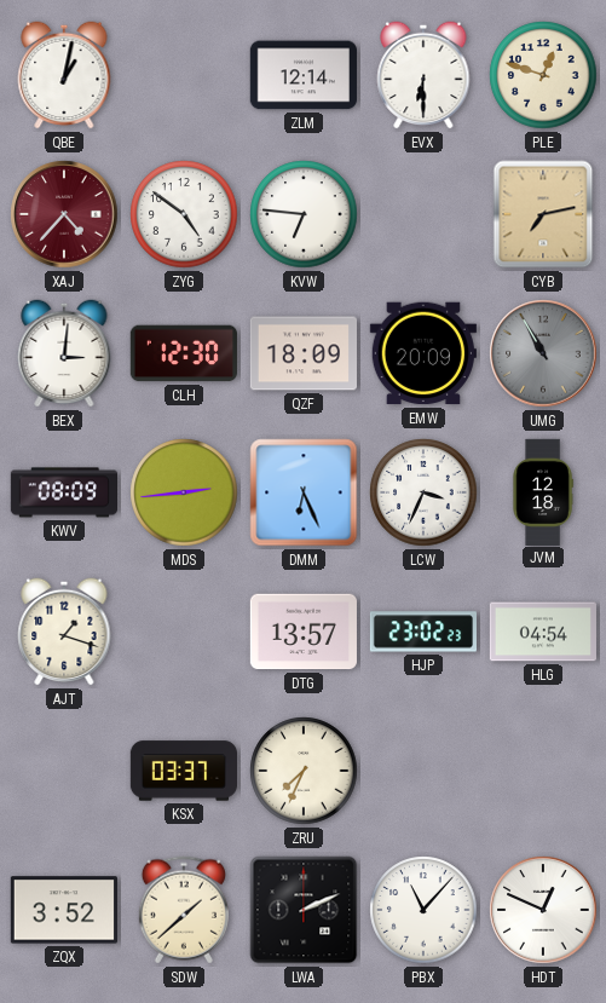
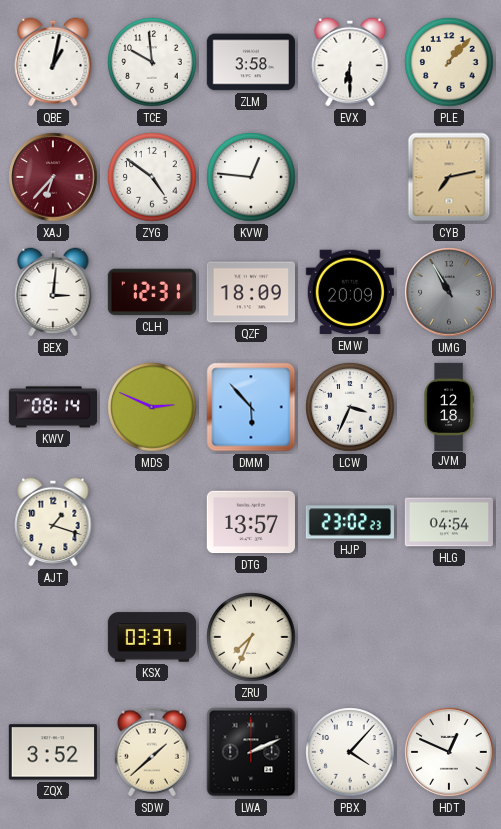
TCE: none -> 9:59
ZLM: 12:14 -> 3:58
PLE: 12:48 -> 1:07
XAJ: 4:37 -> 6:37
KVW: 6:46 -> 12:46
CLH: 12:30 -> 12:31
KWV: 08:09 -> 08:14
MDS: 2:44 -> 2:49
DMM: 6:26 -> 5:53
PBX: 11:07 -> 4:07
